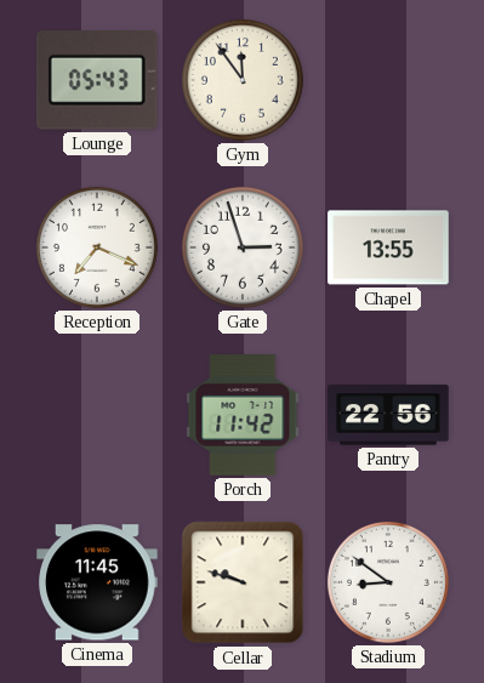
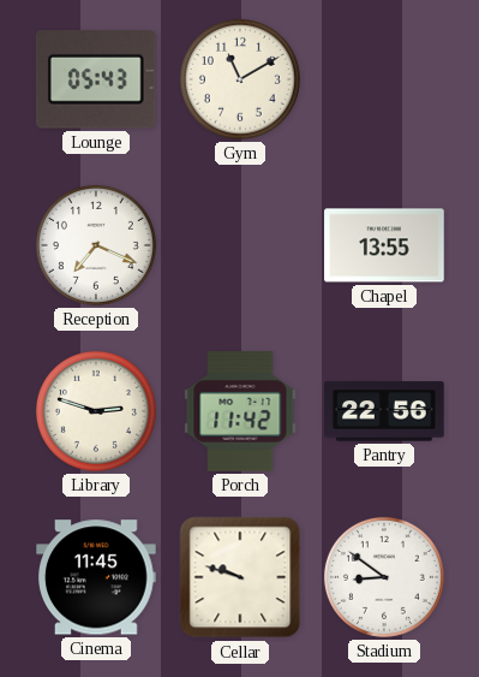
Gym: 11:54 -> 11:10
Gate: 2:57 -> none
Library: none -> 2:48
